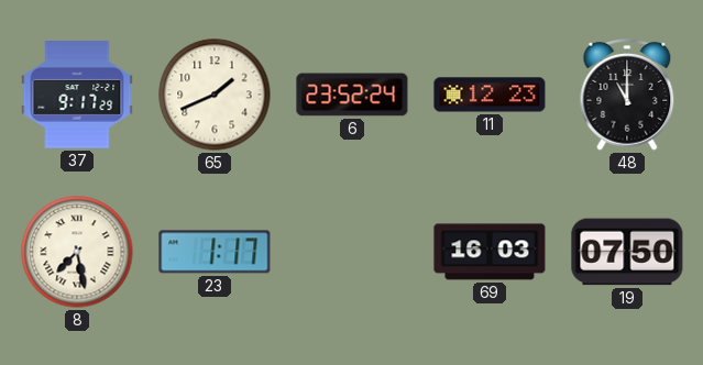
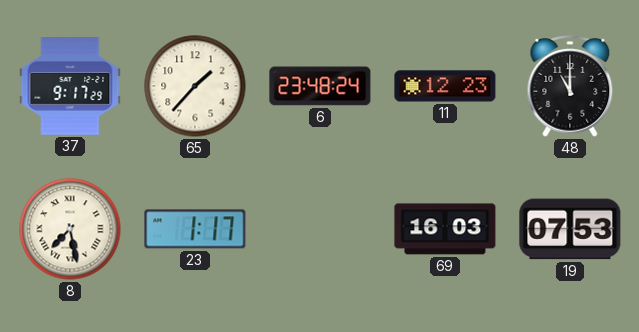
65: 1:41 -> 1:37
6: 23:52 -> 23:48
19: 07:50 -> 07:53
